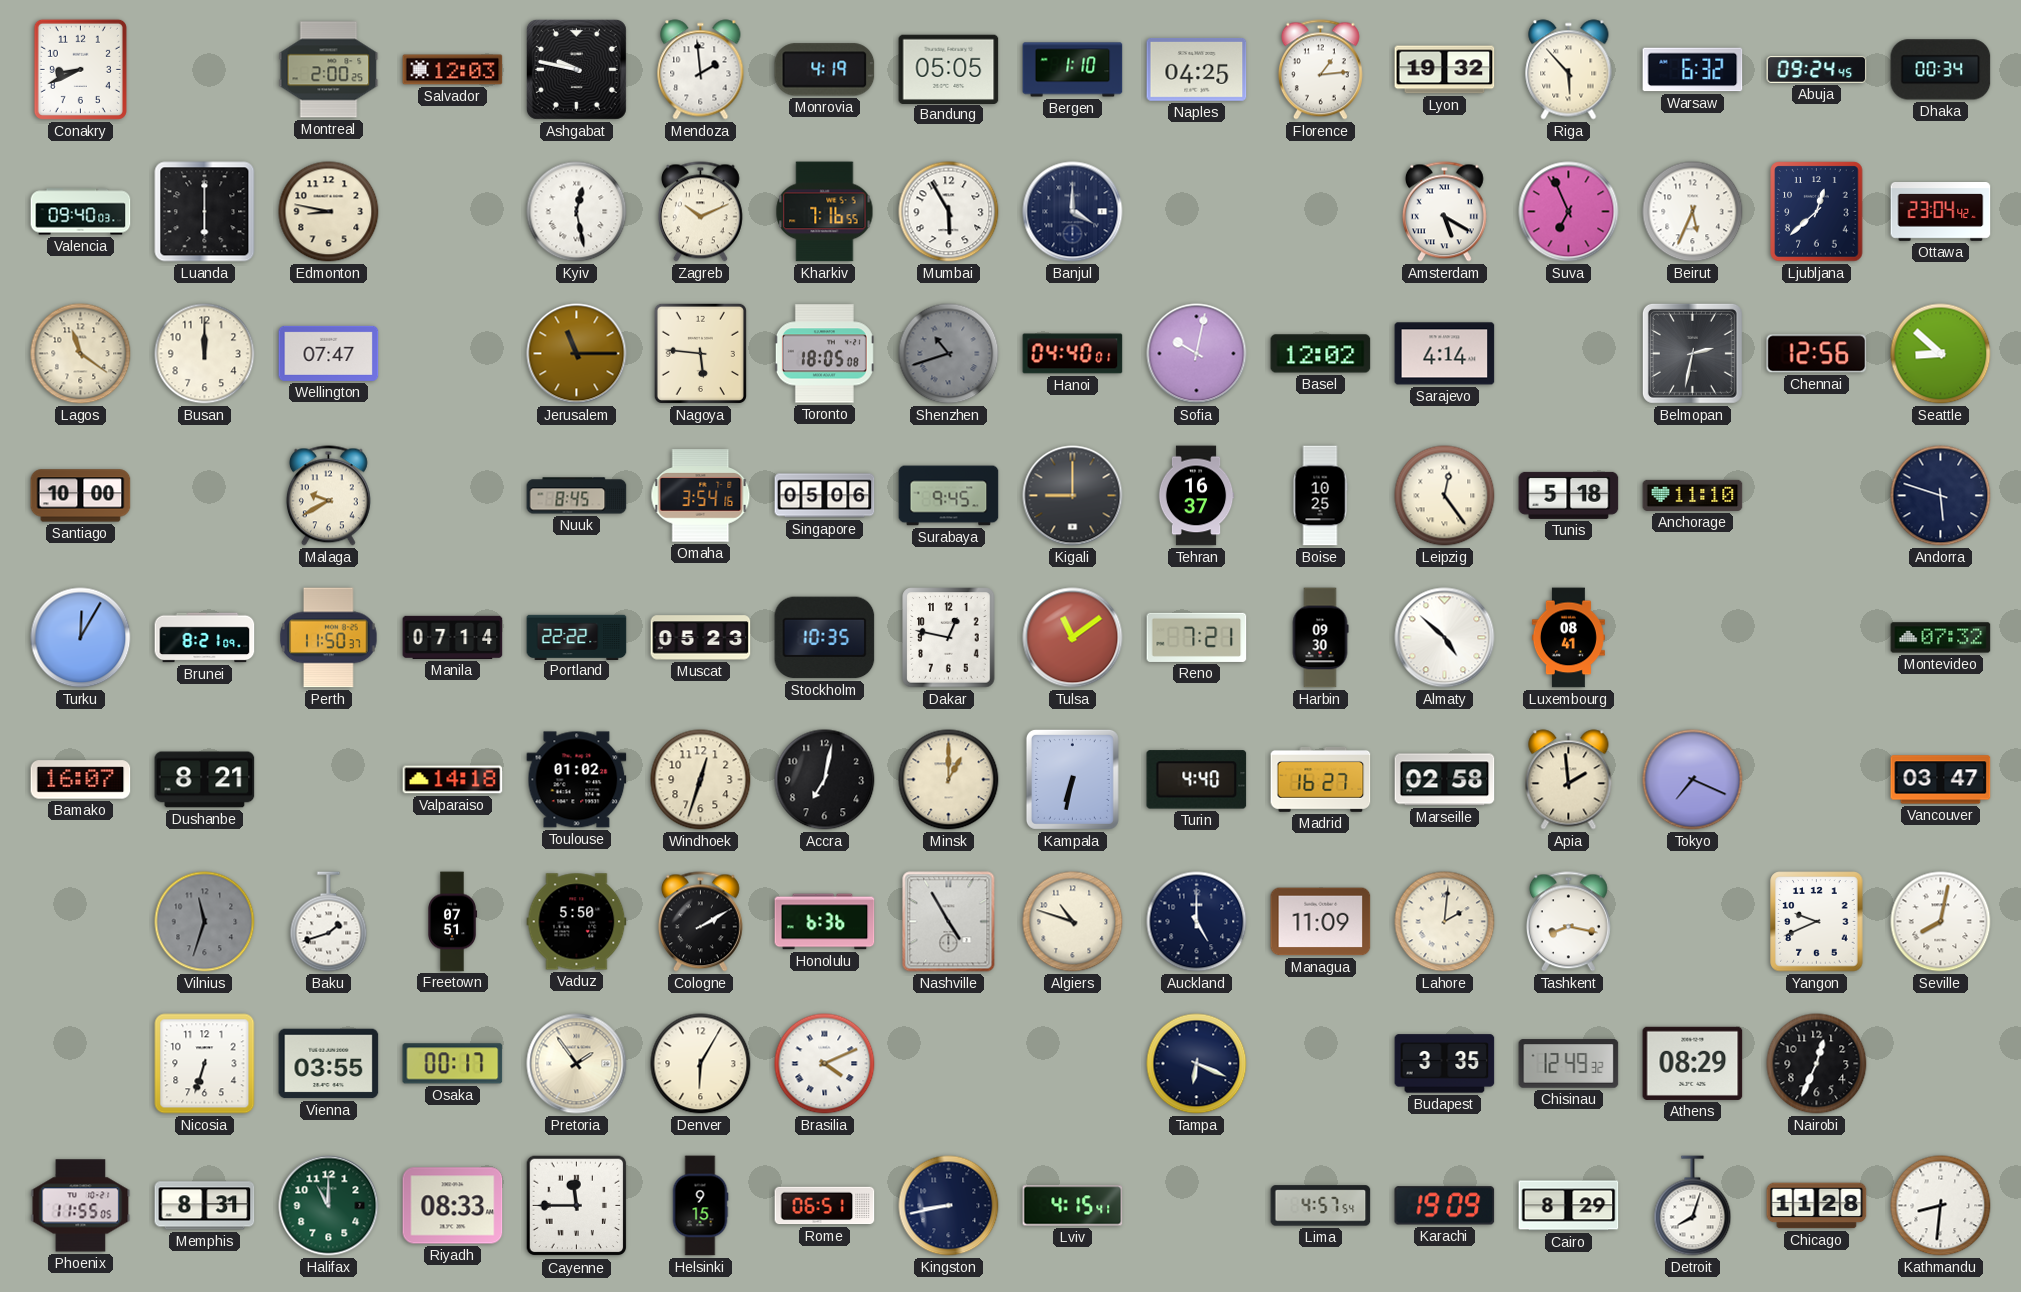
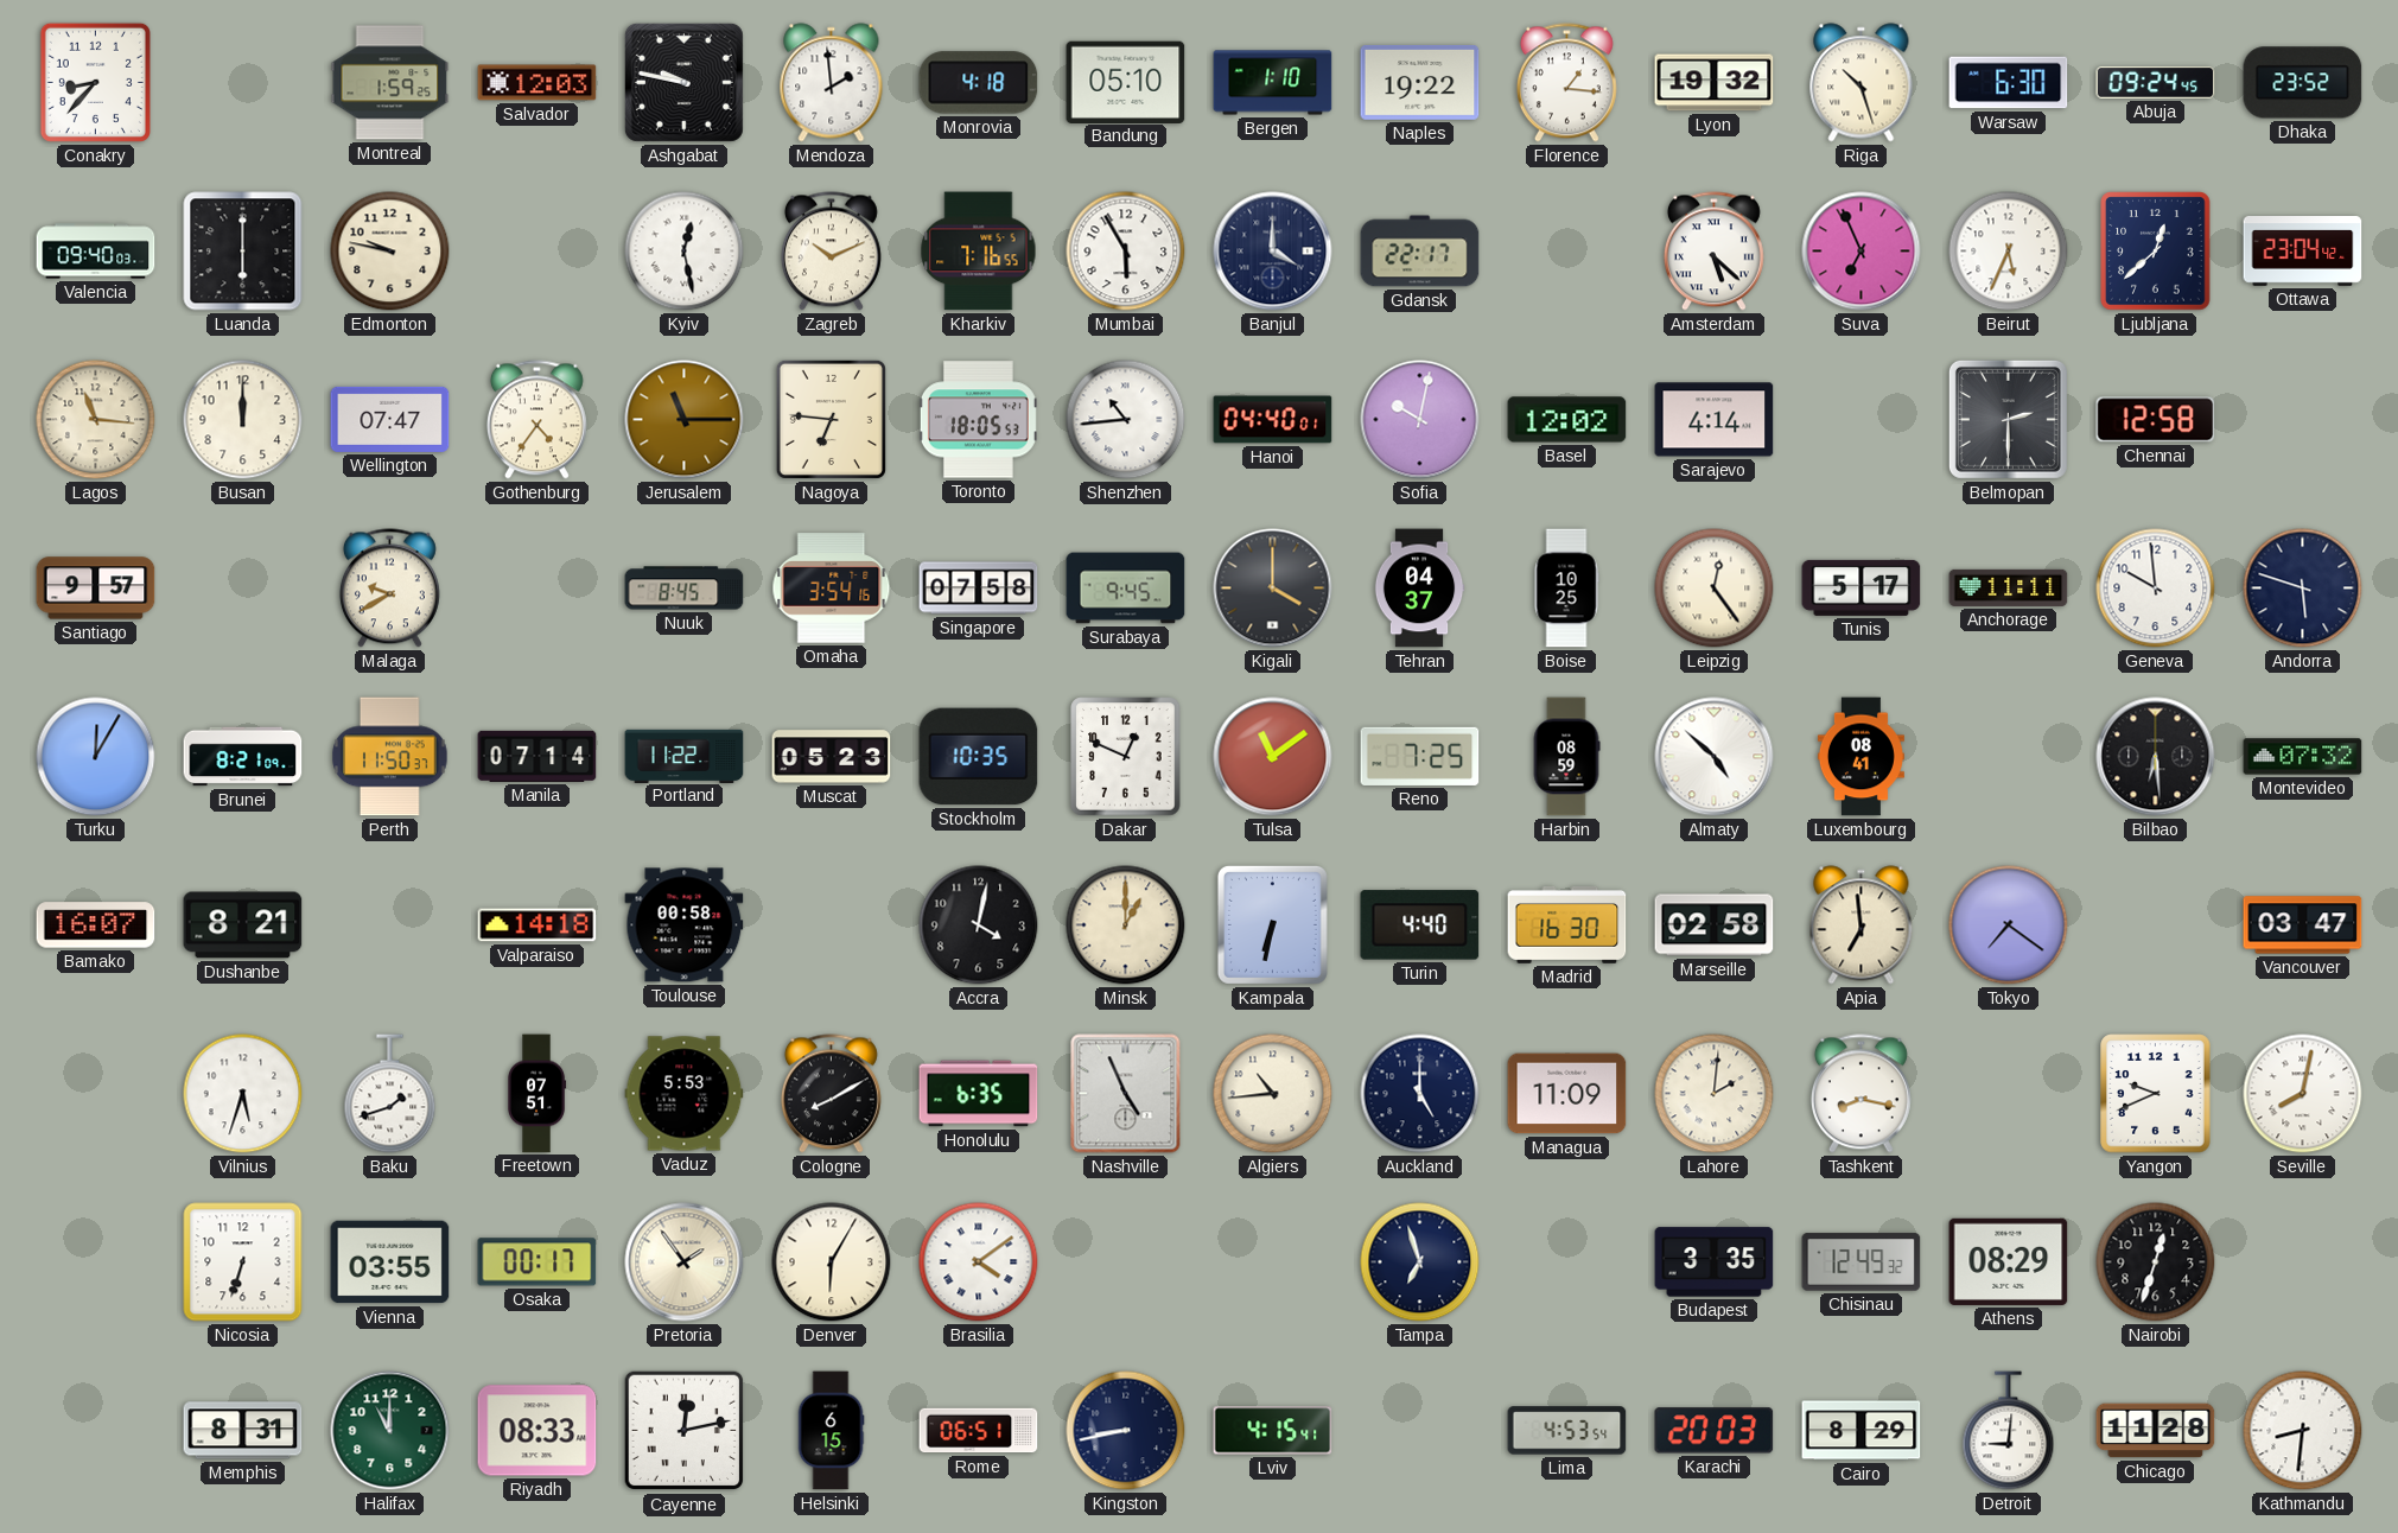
Conakry: 8:41 -> 8:37
Montreal: 2:00 -> 1:59
Monrovia: 4:19 -> 4:18
Bandung: 05:05 -> 05:10
Naples: 04:25 -> 19:22
Florence: 1:14 -> 1:16
Riga: 5:53 -> 10:27
Warsaw: 6:32 -> 6:30
Dhaka: 00:34 -> 23:52
Edmonton: 8:47 -> 9:47
Gdansk: none -> 22:17
Amsterdam: 5:20 -> 5:22
Lagos: 11:21 -> 11:16
Gothenburg: none -> 4:36
Nagoya: 5:46 -> 6:46
Toronto: 18:05:08 -> 18:05:53
Shenzhen: 10:42 -> 10:44
Shenzhen dial: grey -> white
Belmopan: 2:32 -> 2:30
Chennai: 12:56 -> 12:58
Seattle: 8:52 -> none
Santiago: 10:00 -> 9:57
Singapore: 05:06 -> 07:58
Kigali: 9:00 -> 4:00
Tehran: 16:37 -> 04:37
Tunis: 5:18 -> 5:17
Anchorage: 11:10 -> 11:11
Geneva: none -> 9:59
Portland: 22:22 -> 11:22
Dakar: 12:47 -> 12:49
Reno: 7:21 -> 7:25
Harbin: 09:30 -> 08:59
Bilbao: none -> 6:29
Toulouse: 01:02 -> 00:58
Windhoek: 12:33 -> none
Accra: 7:02 -> 4:02
Madrid: 16:27 -> 16:30
Apia: 1:59 -> 6:59
Tokyo: 7:19 -> 7:21
Vilnius: 11:33 -> 5:33
Vilnius dial: grey -> white
Vaduz: 5:50 -> 5:53
Cologne: 2:10 -> 8:10
Honolulu: 6:36 -> 6:35
Nashville: 4:55 -> 4:56
Algiers: 10:48 -> 10:44
Brasilia: 4:11 -> 4:09
Tampa: 6:19 -> 6:57
Nairobi: 12:34 -> 12:33
Phoenix: 11:55 -> none
Cayenne: 11:45 -> 12:13
Helsinki: 9:15 -> 6:15
Lima: 4:57 -> 4:53
Karachi: 19:09 -> 20:03
Detroit: 8:03 -> 9:01
